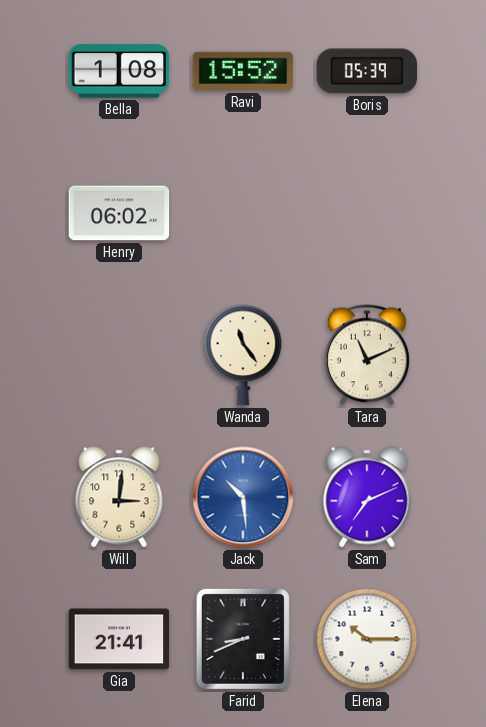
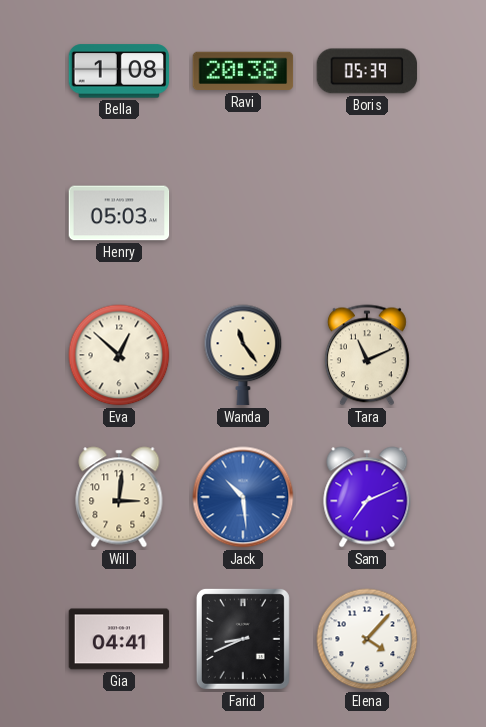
Ravi: 15:52 -> 20:38
Henry: 06:02 -> 05:03
Eva: none -> 12:52
Gia: 21:41 -> 04:41
Elena: 10:15 -> 4:07
